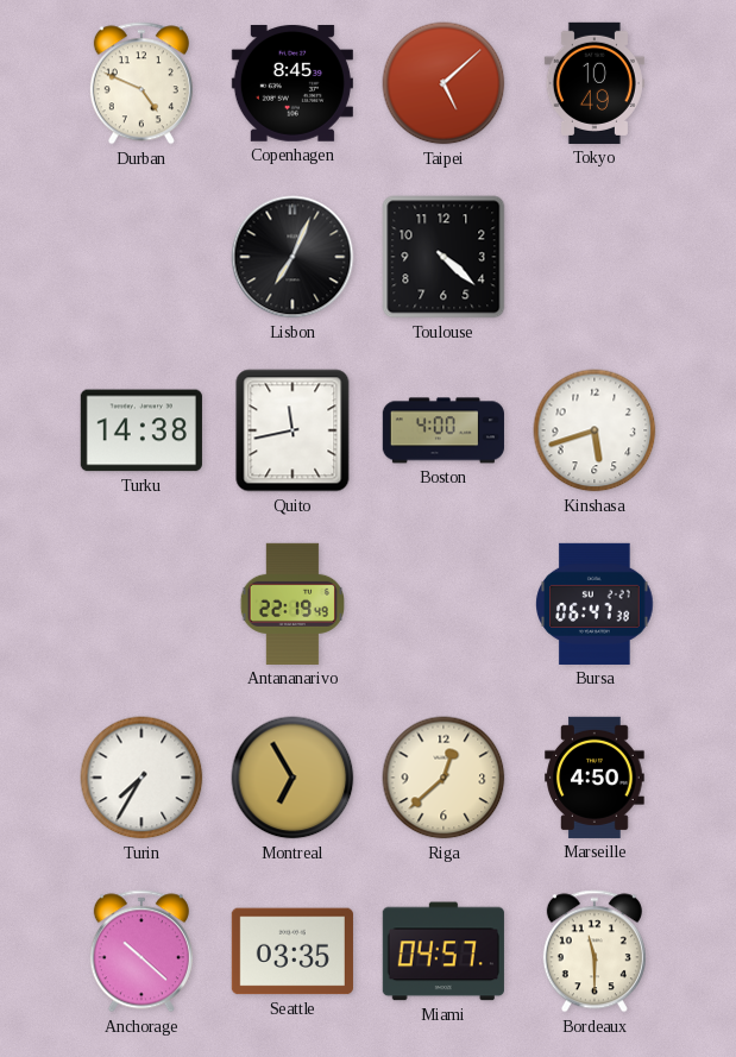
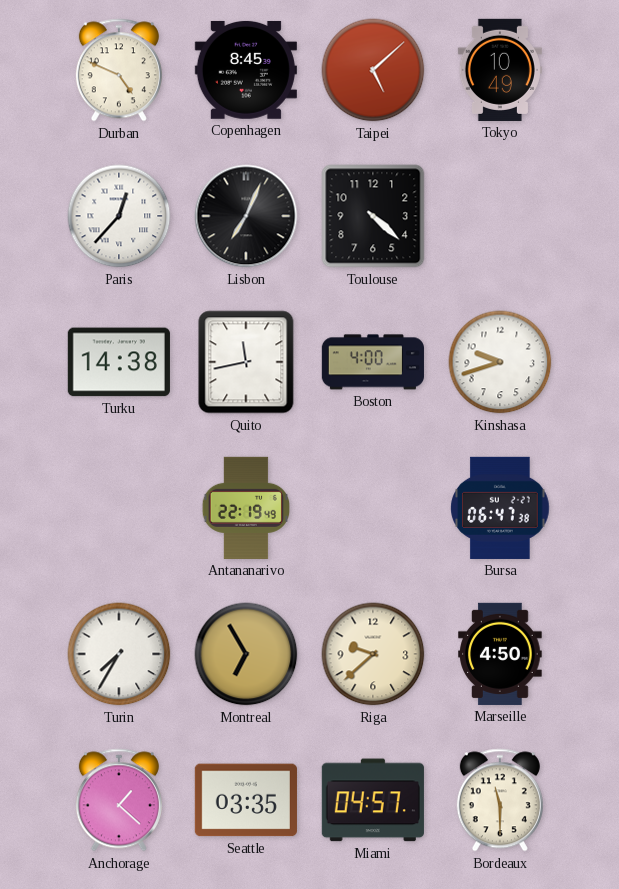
Paris: none -> 12:37
Kinshasa: 5:42 -> 9:42
Riga: 12:38 -> 9:38
Anchorage: 10:22 -> 1:22
